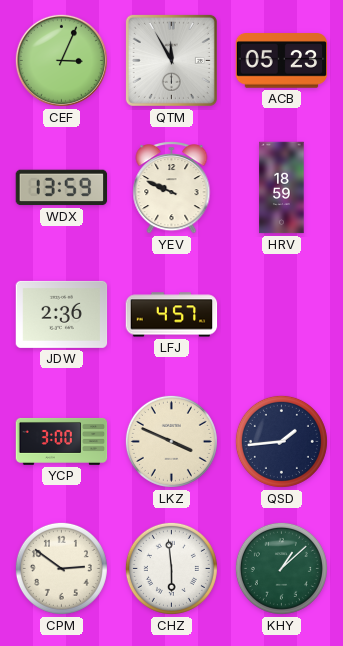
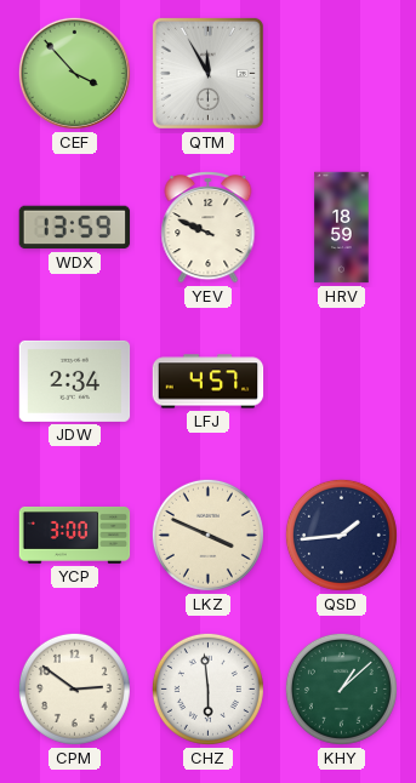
CEF: 3:04 -> 3:53
ACB: 05:23 -> none
JDW: 2:36 -> 2:34
